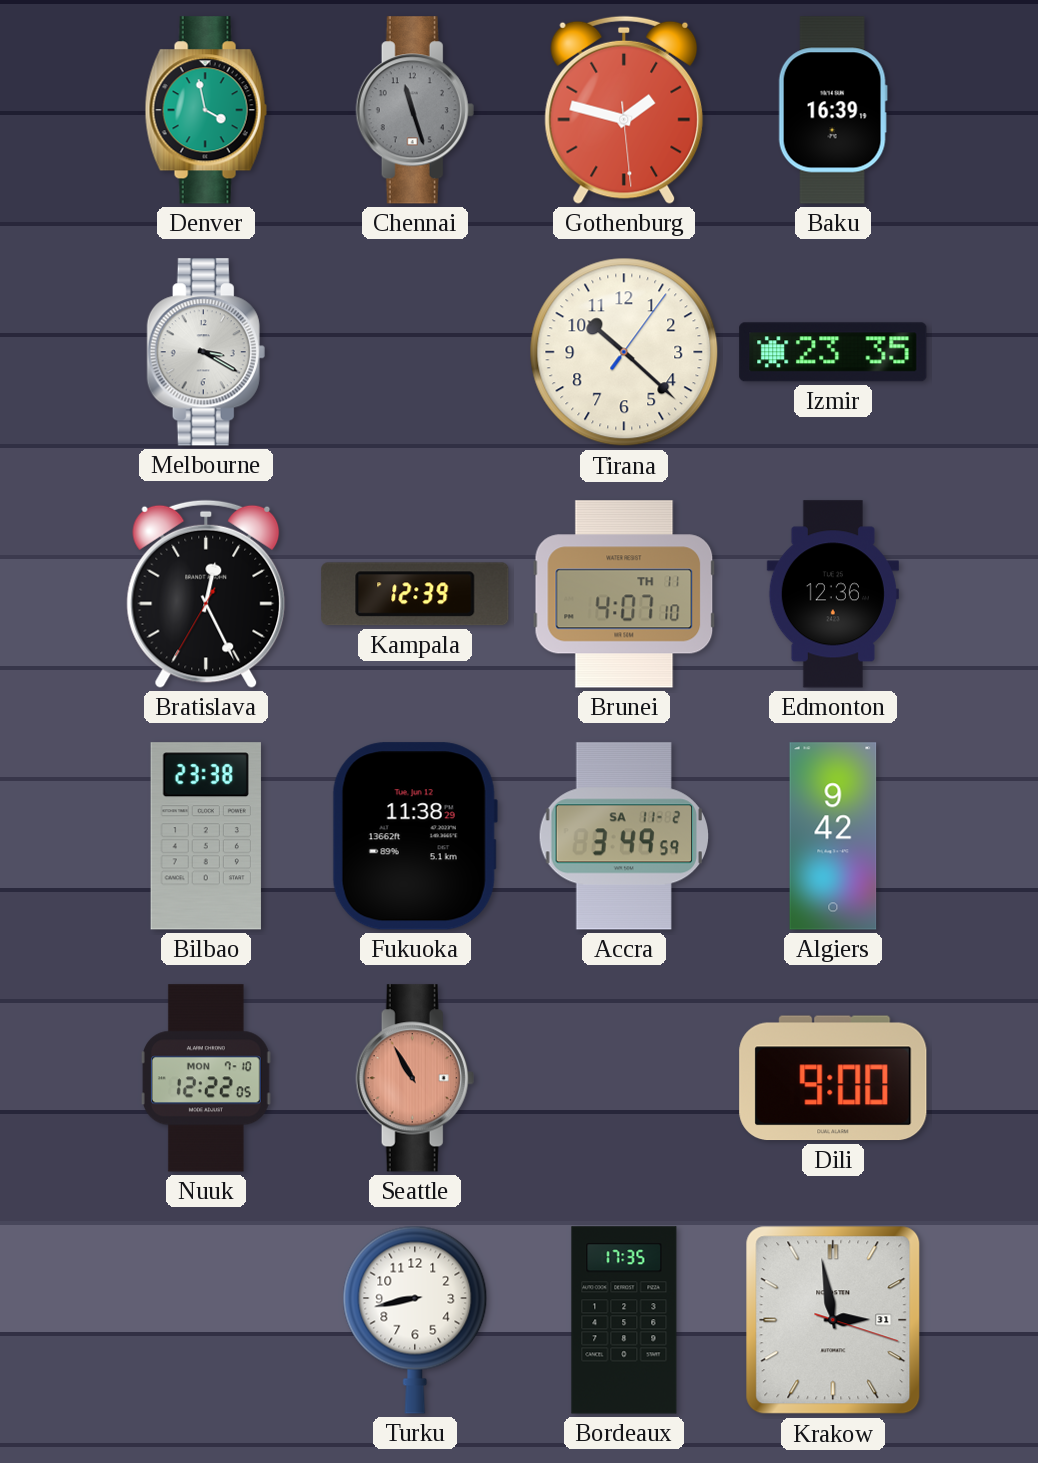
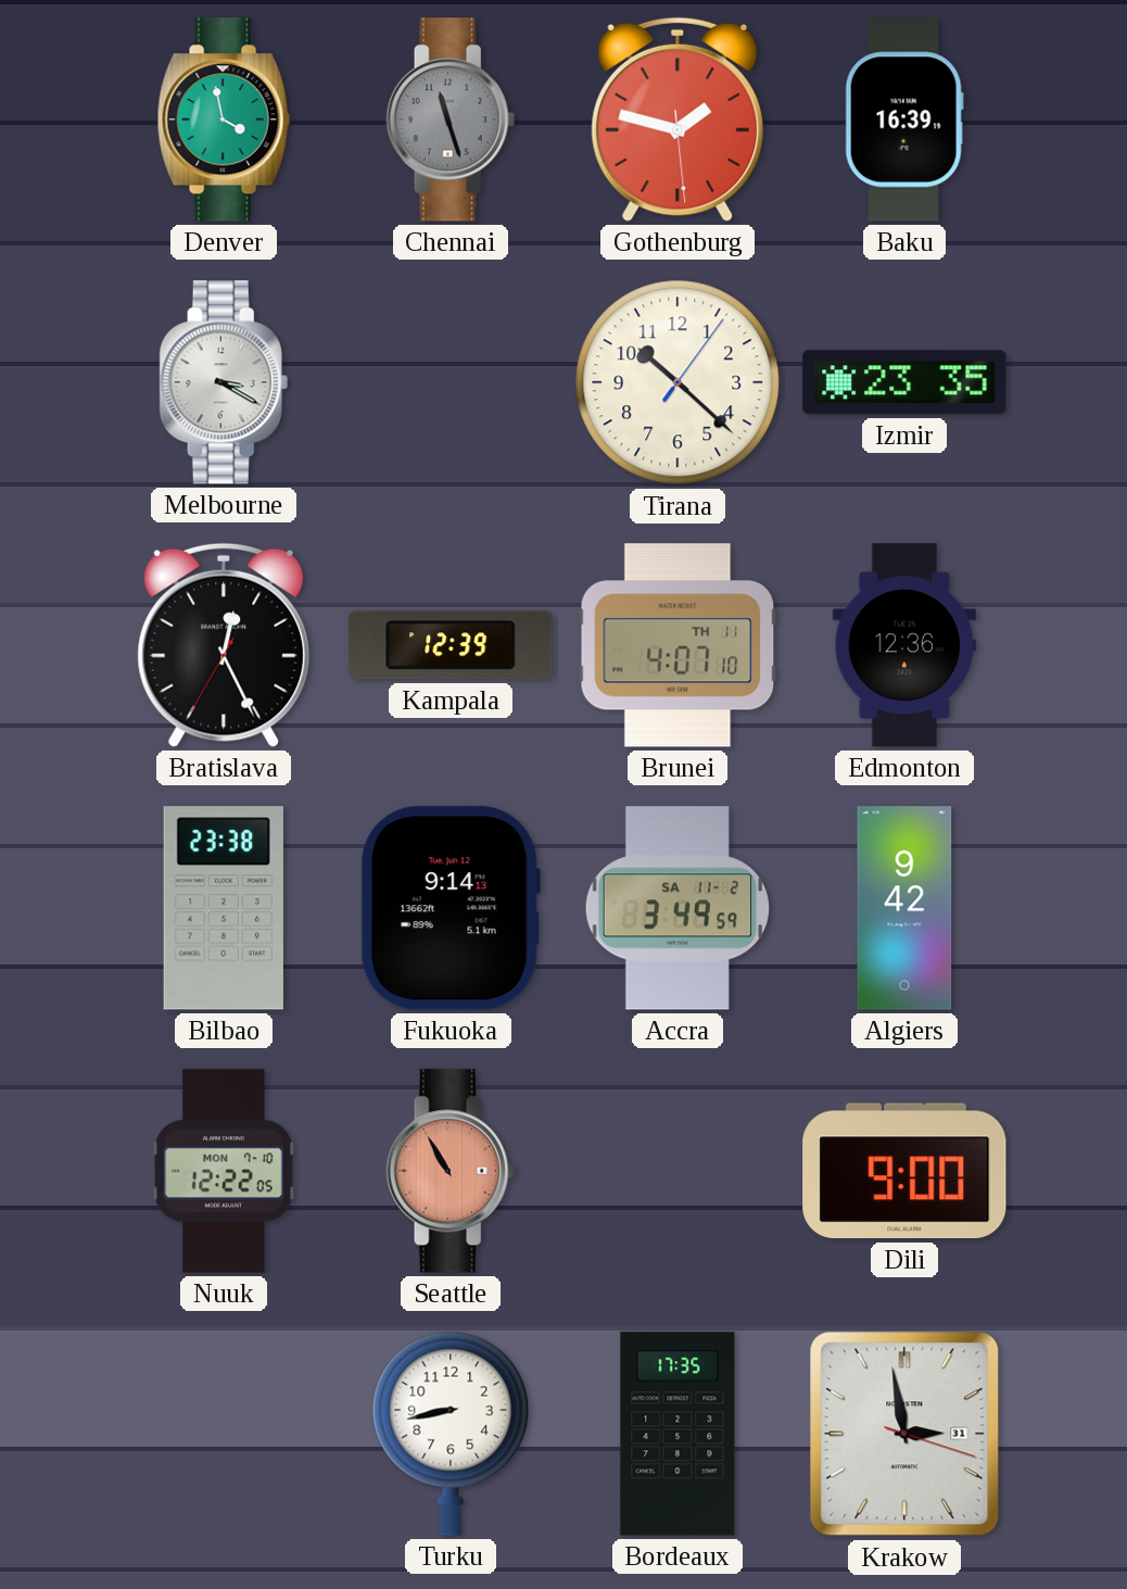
Fukuoka: 11:38 -> 9:14
